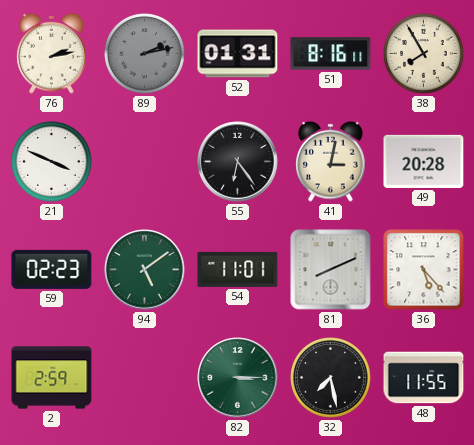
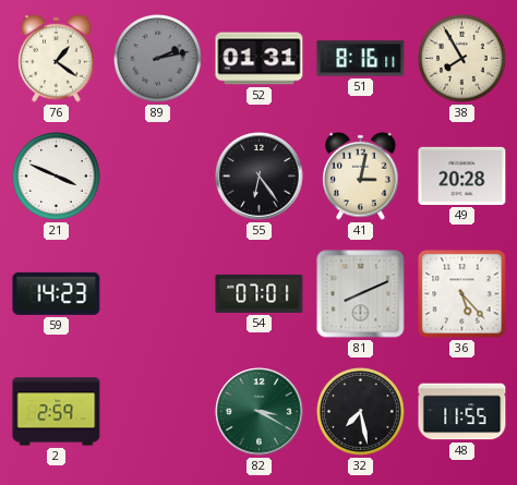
76: 2:13 -> 1:21
59: 02:23 -> 14:23
94: 5:09 -> none
54: 11:01 -> 07:01
82: 3:15 -> 3:20
